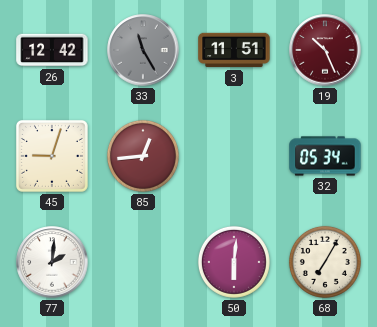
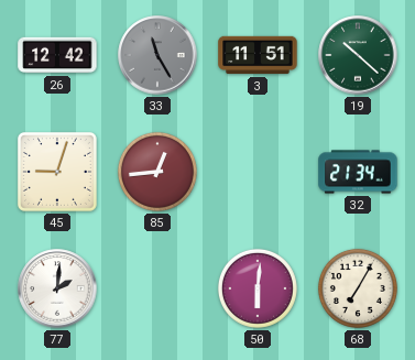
19: 10:26 -> 10:22
19 dial: burgundy -> green
32: 05:34 -> 21:34
